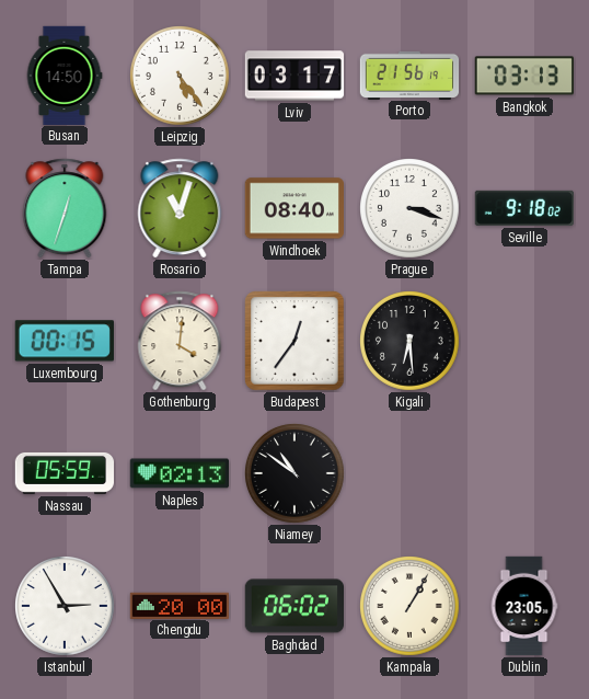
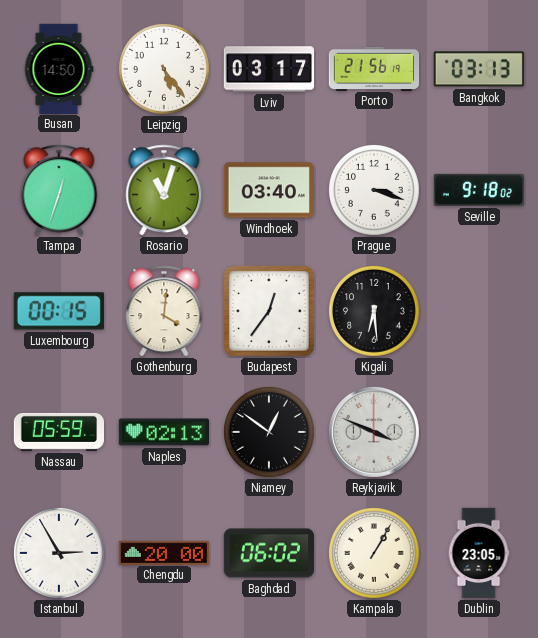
Windhoek: 08:40 -> 03:40
Niamey: 10:51 -> 12:51
Reykjavik: none -> 3:49
